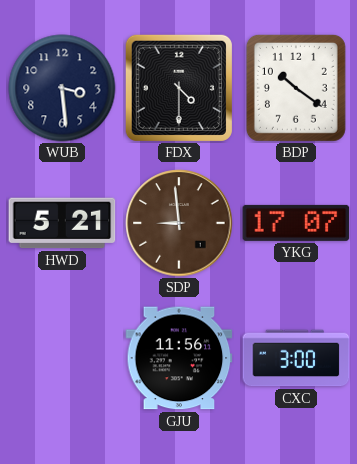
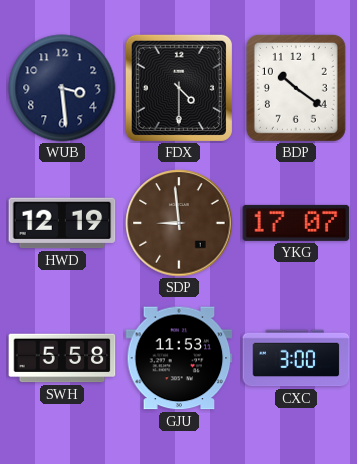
HWD: 5:21 -> 12:19
SWH: none -> 5:58
GJU: 11:56 -> 11:53
